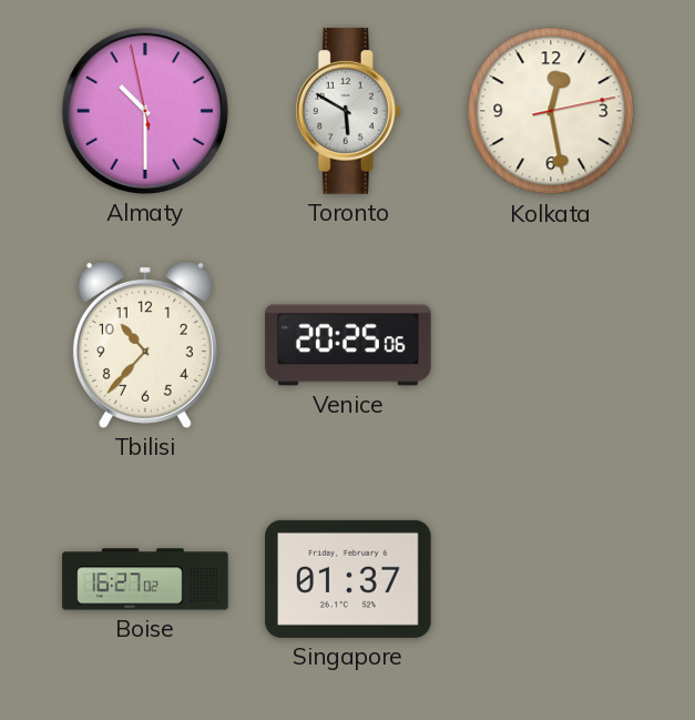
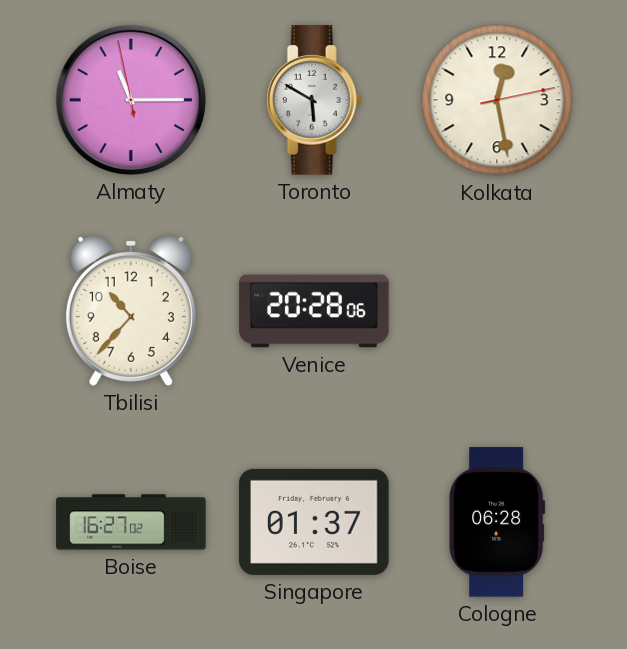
Almaty: 10:29 -> 11:14
Venice: 20:25 -> 20:28
Cologne: none -> 06:28
